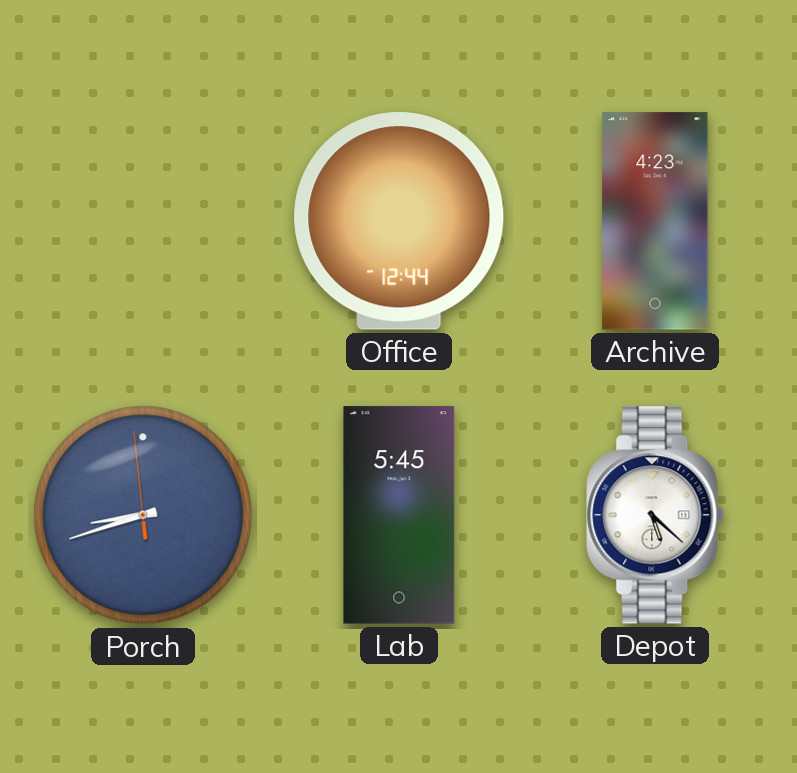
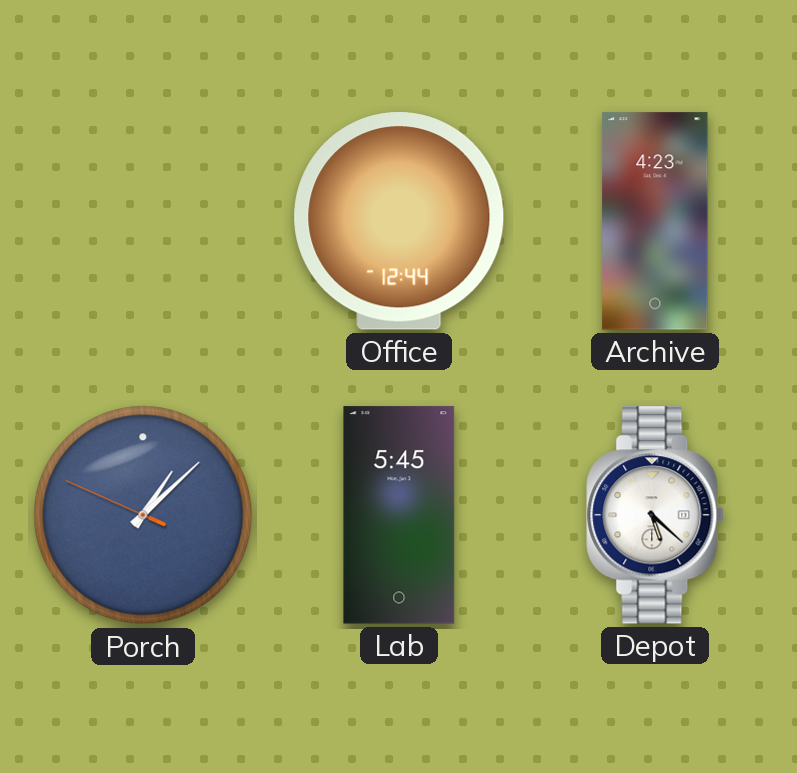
Porch: 8:41 -> 1:07
